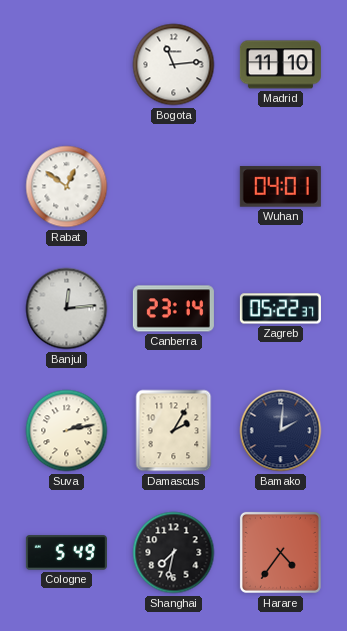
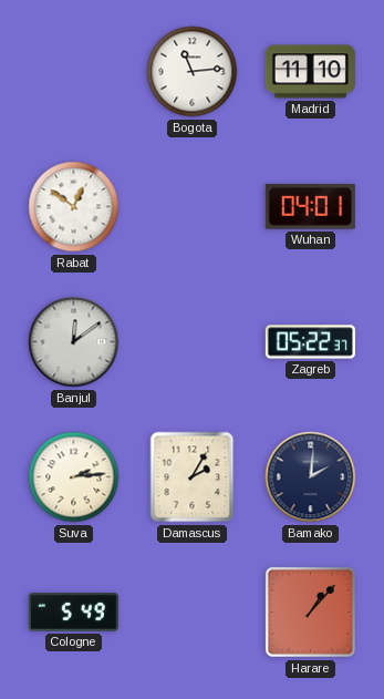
Banjul: 12:14 -> 12:09
Canberra: 23:14 -> none
Suva: 2:13 -> 2:14
Shanghai: 7:32 -> none
Harare: 4:36 -> 1:07
